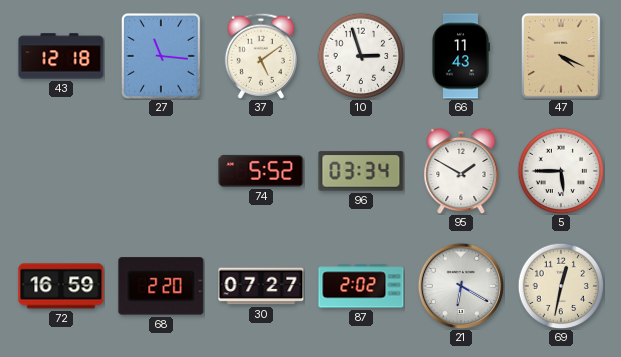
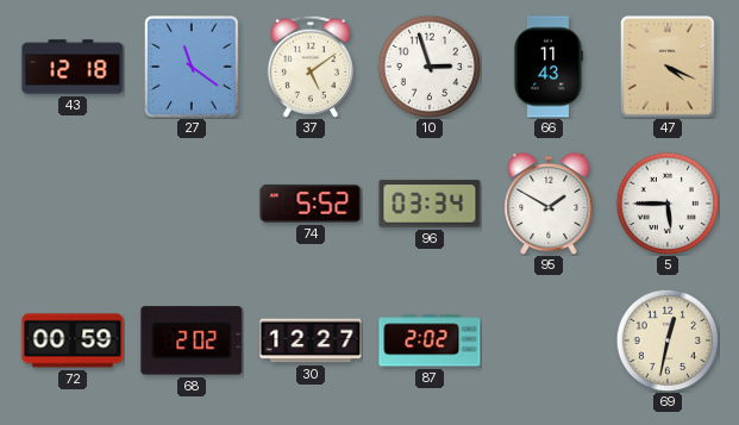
27: 11:16 -> 11:21
72: 16:59 -> 00:59
68: 2:20 -> 2:02
30: 07:27 -> 12:27
21: 6:20 -> none
